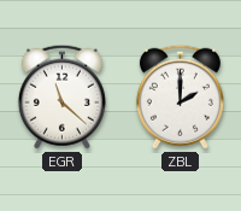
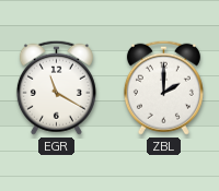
EGR: 11:22 -> 11:20
